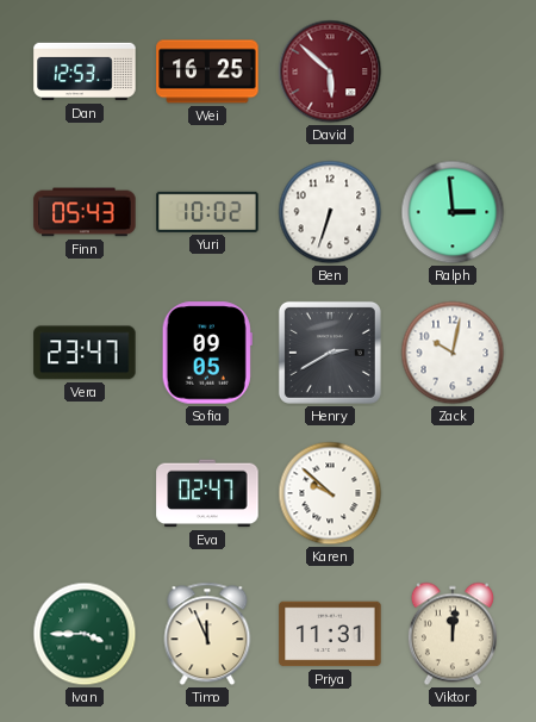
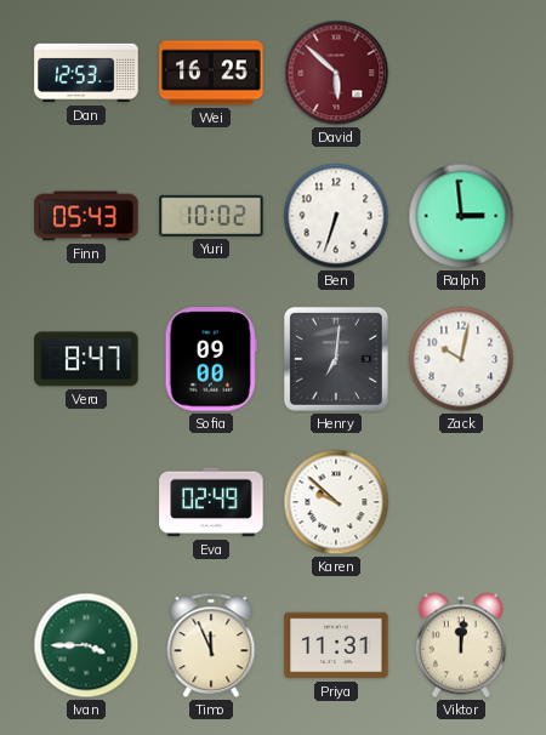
Vera: 23:47 -> 8:47
Sofia: 09:05 -> 09:00
Henry: 2:40 -> 7:01
Eva: 02:47 -> 02:49
